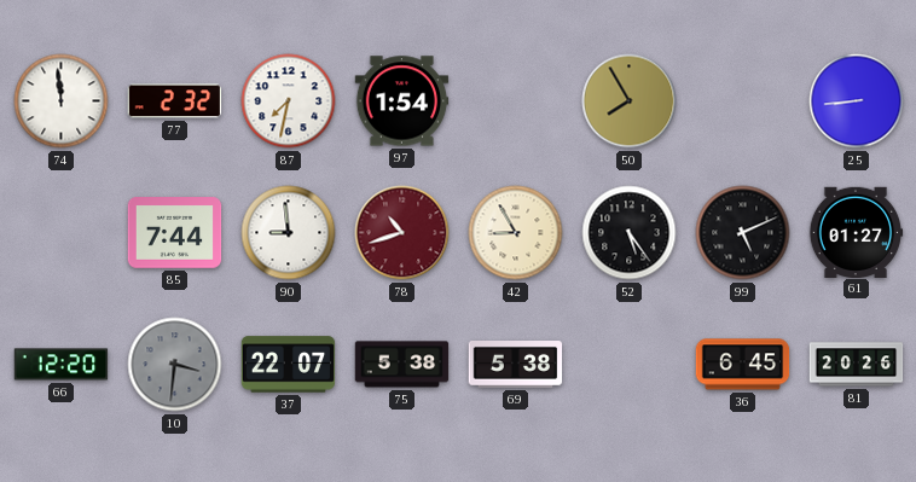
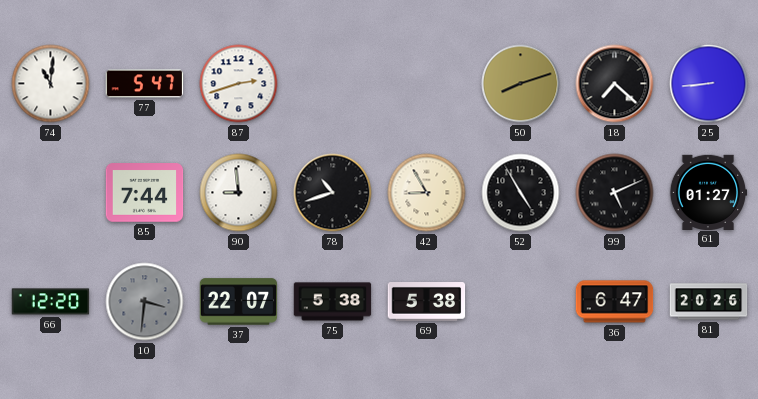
74: 11:59 -> 11:01
77: 2:32 -> 5:47
87: 7:32 -> 2:42
97: 1:54 -> none
50: 7:55 -> 8:12
18: none -> 7:22
78 dial: burgundy -> black
52: 5:24 -> 4:55
36: 6:45 -> 6:47
